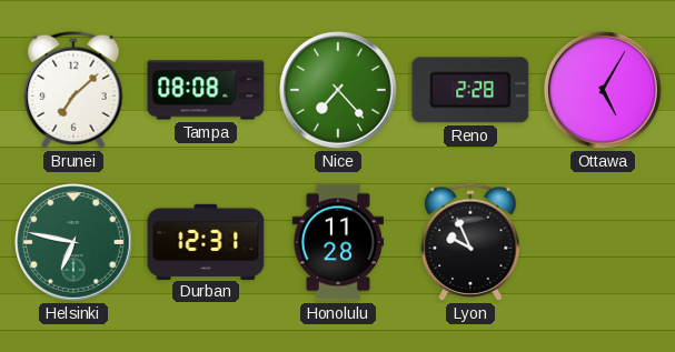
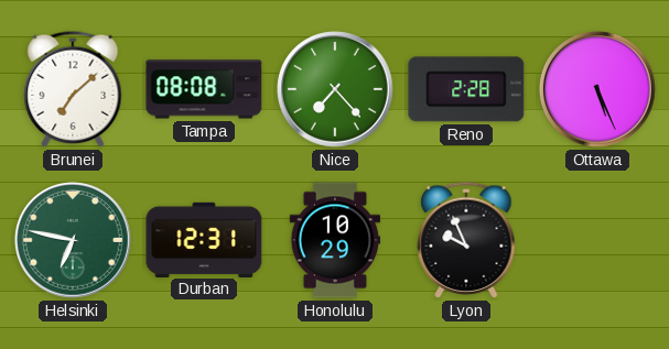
Ottawa: 5:05 -> 5:26
Honolulu: 11:28 -> 10:29
